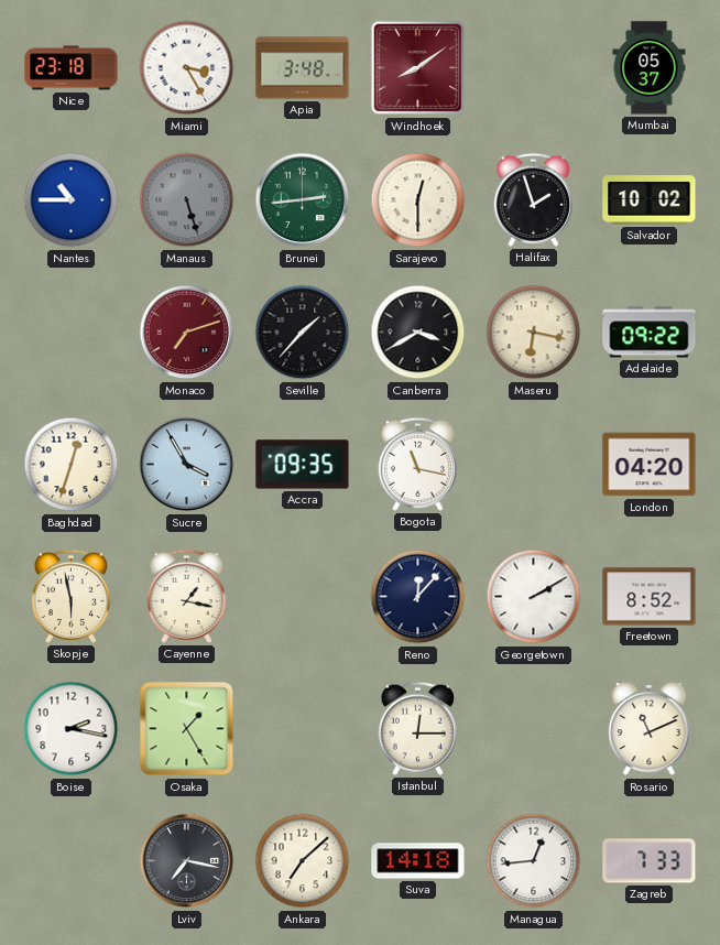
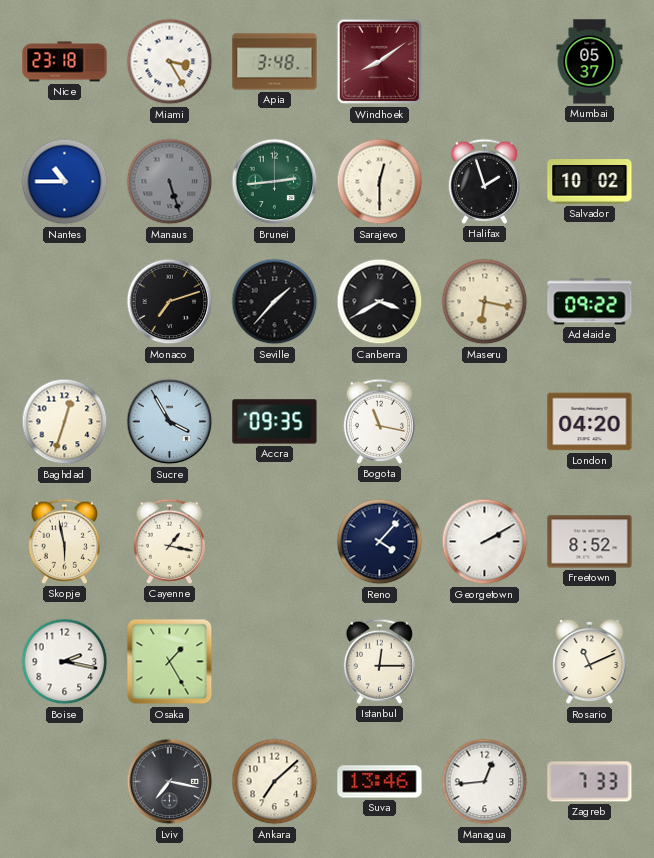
Monaco dial: burgundy -> black
Reno: 12:07 -> 4:07
Suva: 14:18 -> 13:46
